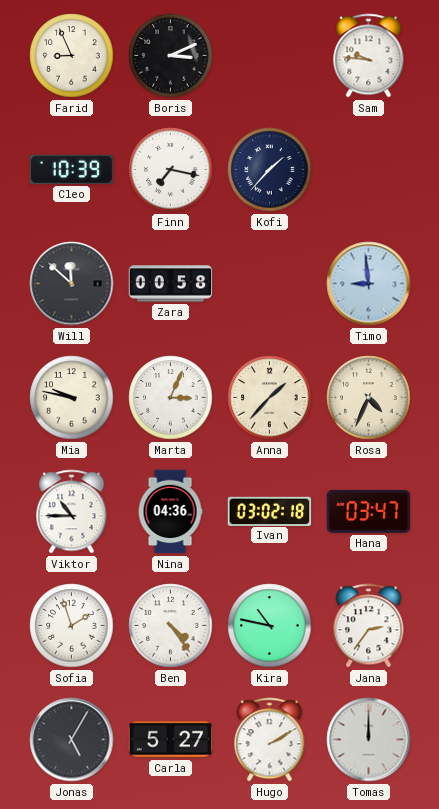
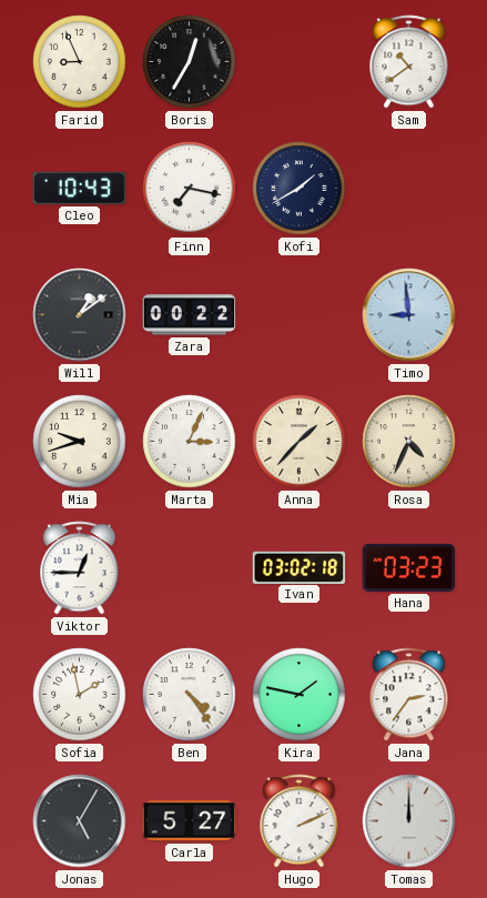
Boris: 3:11 -> 12:35
Sam: 9:46 -> 10:39
Cleo: 10:39 -> 10:43
Kofi: 1:37 -> 1:40
Will: 11:52 -> 1:09
Zara: 00:58 -> 00:22
Mia: 9:47 -> 9:42
Viktor: 10:45 -> 12:45
Nina: 04:36 -> none
Hana: 03:47 -> 03:23
Sofia: 1:57 -> 1:58
Kira: 10:47 -> 1:47
Hugo: 2:10 -> 2:11
